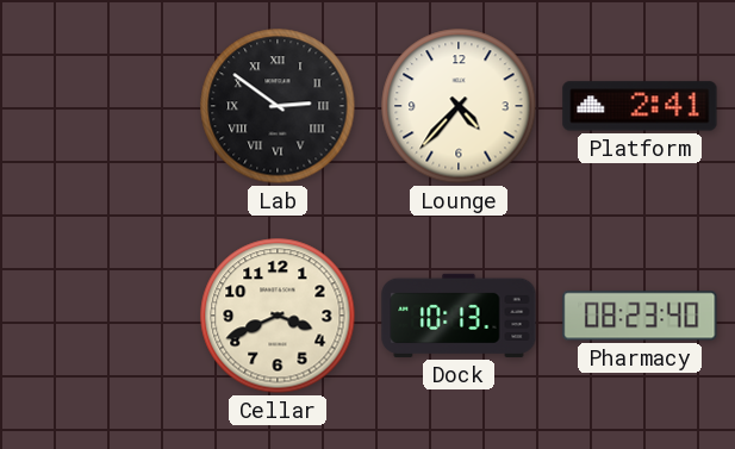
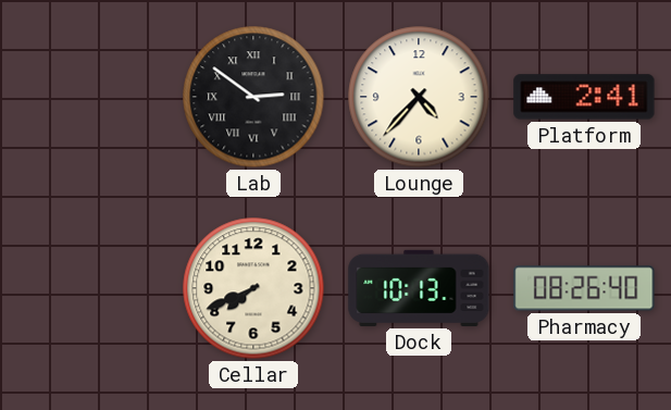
Cellar: 3:41 -> 7:41
Pharmacy: 08:23 -> 08:26
